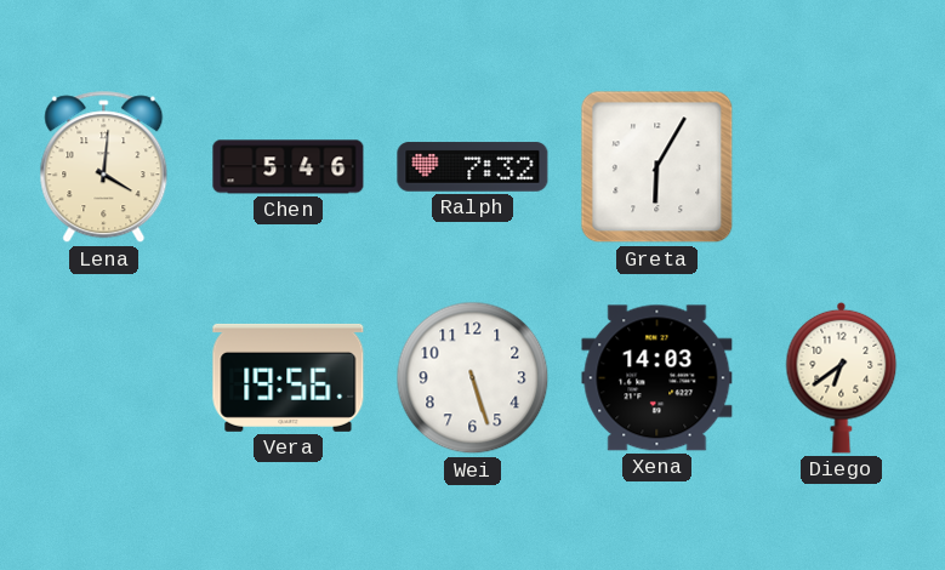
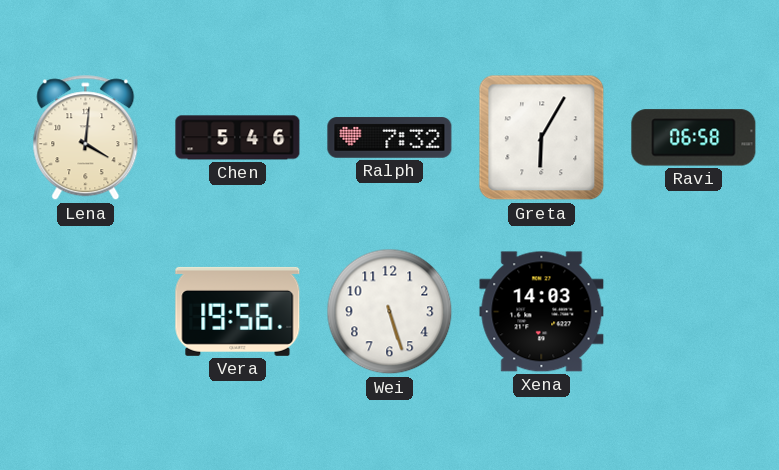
Ravi: none -> 06:58
Diego: 6:39 -> none
